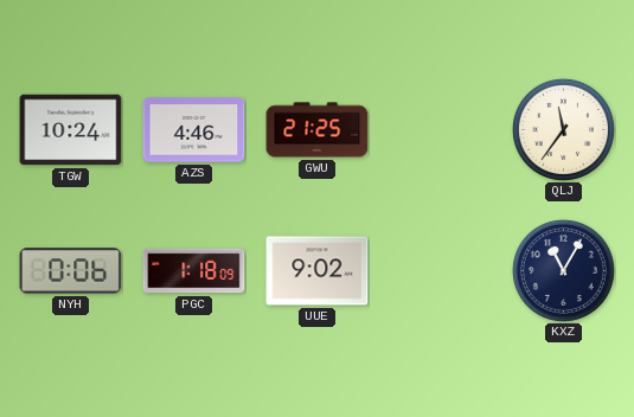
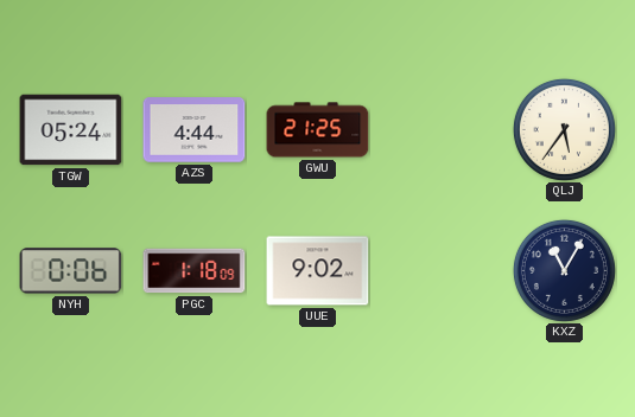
TGW: 10:24 -> 05:24
AZS: 4:46 -> 4:44
QLJ: 11:36 -> 5:36
